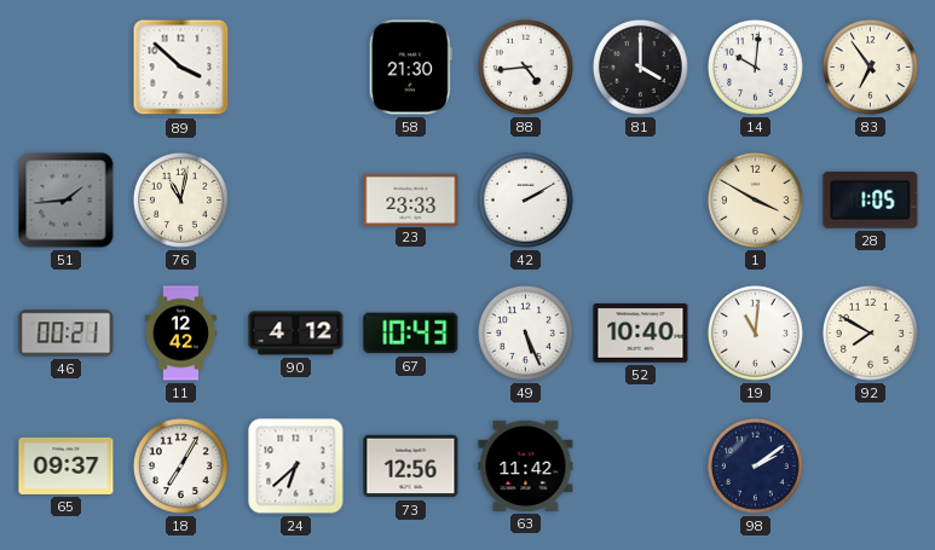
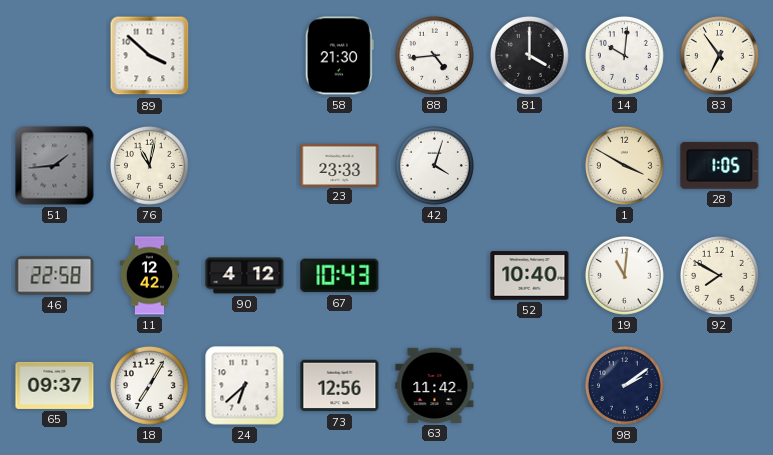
42: 2:10 -> 4:03
46: 00:21 -> 22:58
49: 5:26 -> none
